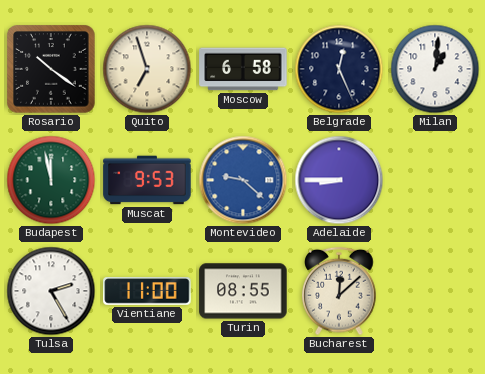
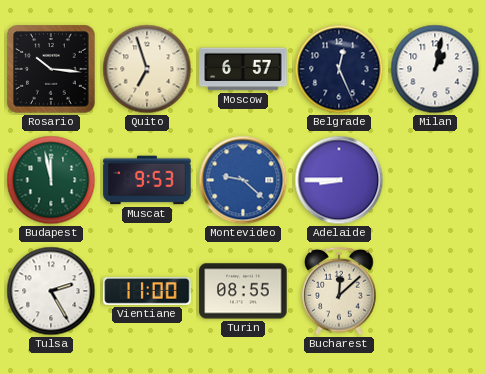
Rosario: 10:21 -> 10:16
Moscow: 6:58 -> 6:57
Milan: 1:01 -> 1:02
